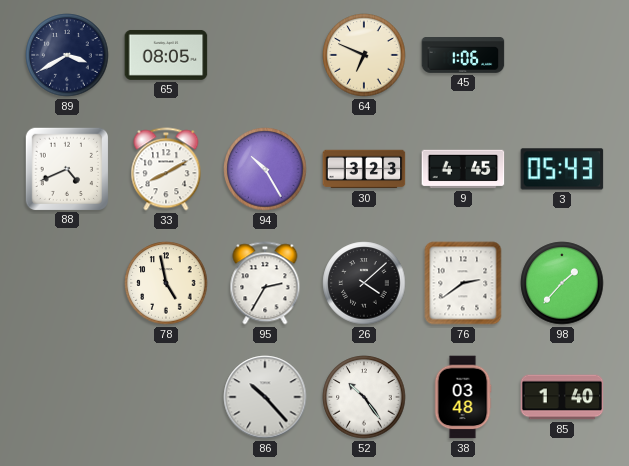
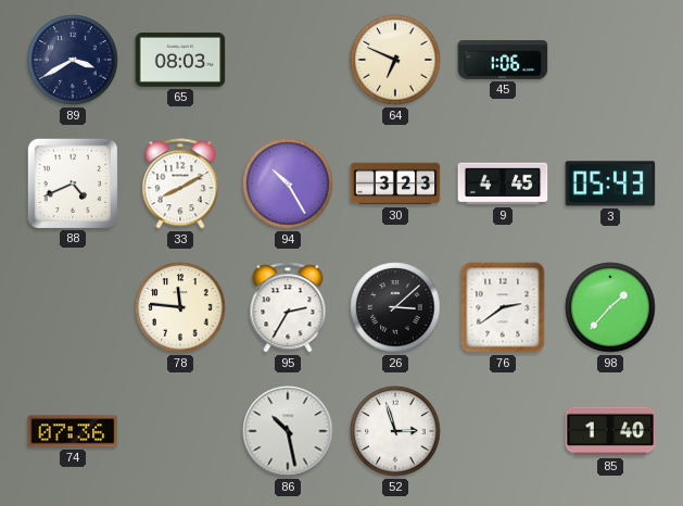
65: 08:05 -> 08:03
78: 4:58 -> 11:46
26: 4:08 -> 3:08
74: none -> 07:36
86: 10:23 -> 10:28
52: 10:24 -> 2:57
38: 03:48 -> none
